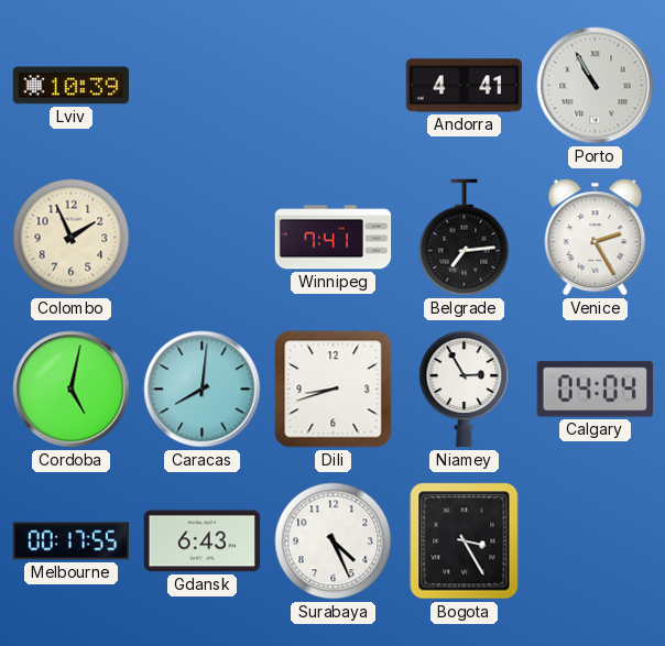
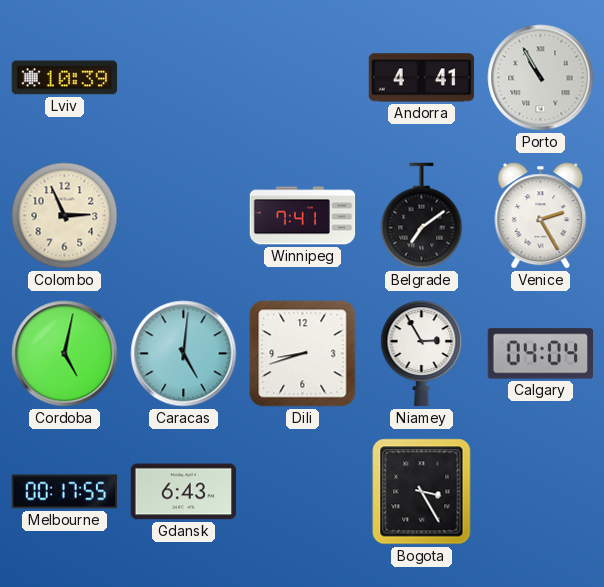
Colombo: 1:56 -> 2:56
Belgrade: 7:14 -> 7:09
Caracas: 8:01 -> 5:01
Surabaya: 4:26 -> none
